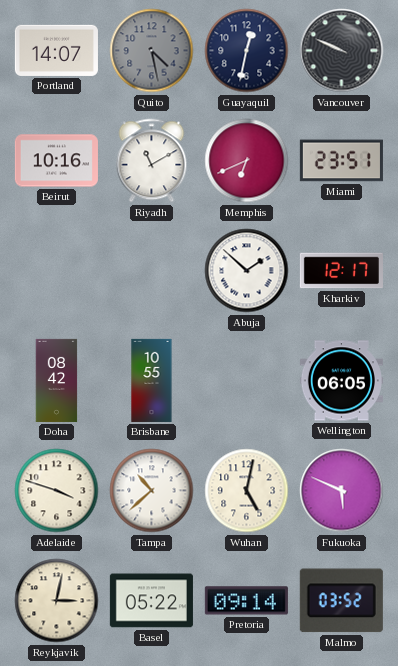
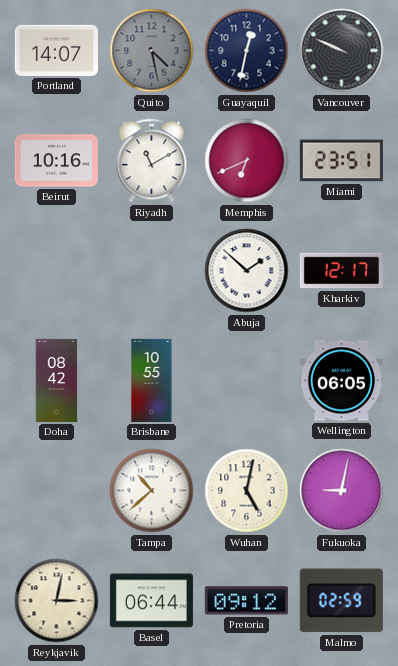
Adelaide: 3:48 -> none
Fukuoka: 5:49 -> 9:02
Basel: 05:22 -> 06:44
Pretoria: 09:14 -> 09:12
Malmo: 03:52 -> 02:59
